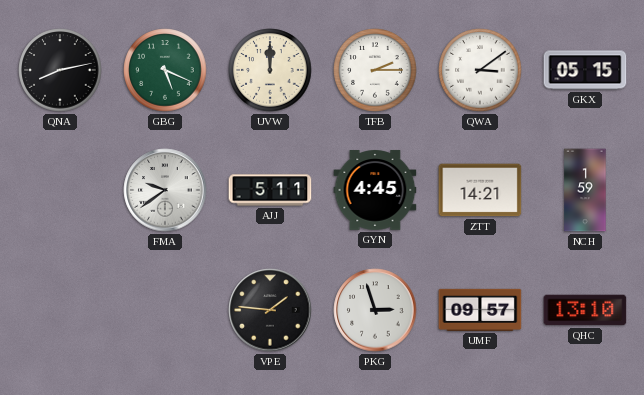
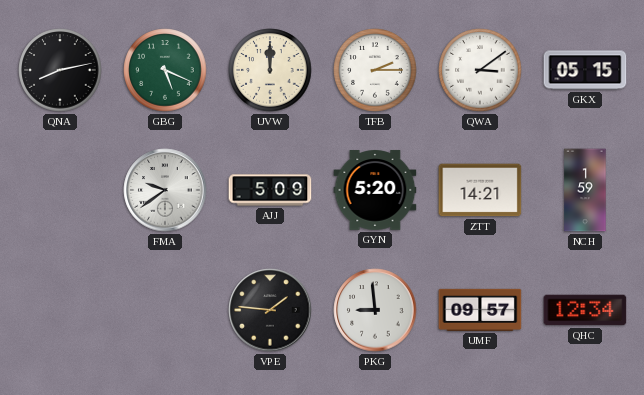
AJJ: 5:11 -> 5:09
GYN: 4:45 -> 5:20
PKG: 2:57 -> 8:59
QHC: 13:10 -> 12:34
